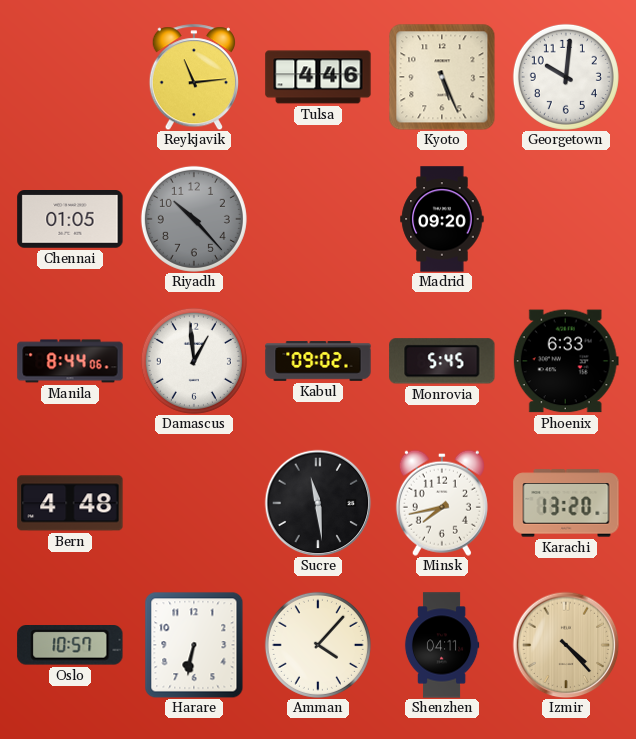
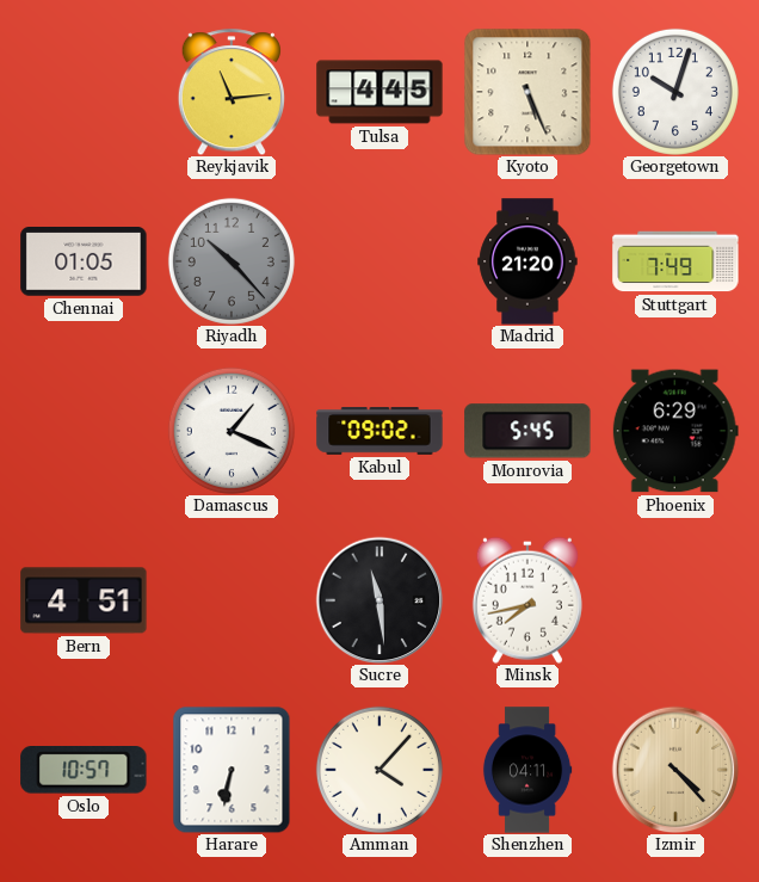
Tulsa: 4:46 -> 4:45
Georgetown: 10:01 -> 10:03
Madrid: 09:20 -> 21:20
Stuttgart: none -> 7:49
Manila: 8:44 -> none
Damascus: 12:59 -> 1:19
Phoenix: 6:33 -> 6:29
Bern: 4:48 -> 4:51
Karachi: 13:20 -> none
